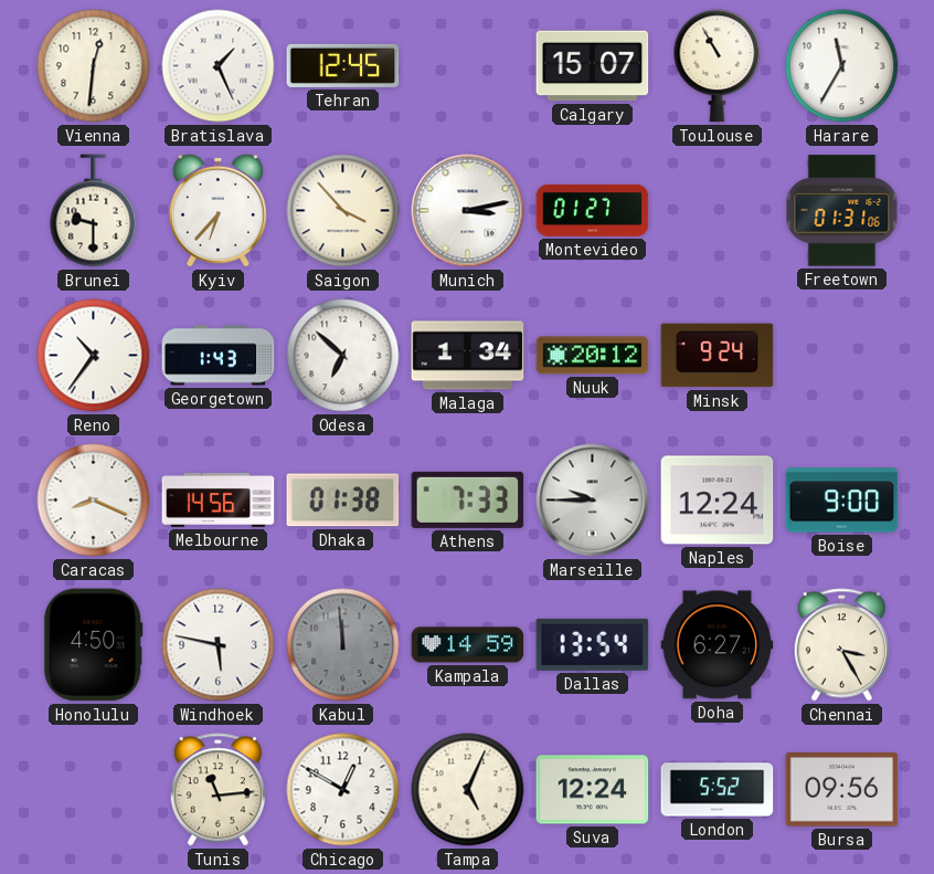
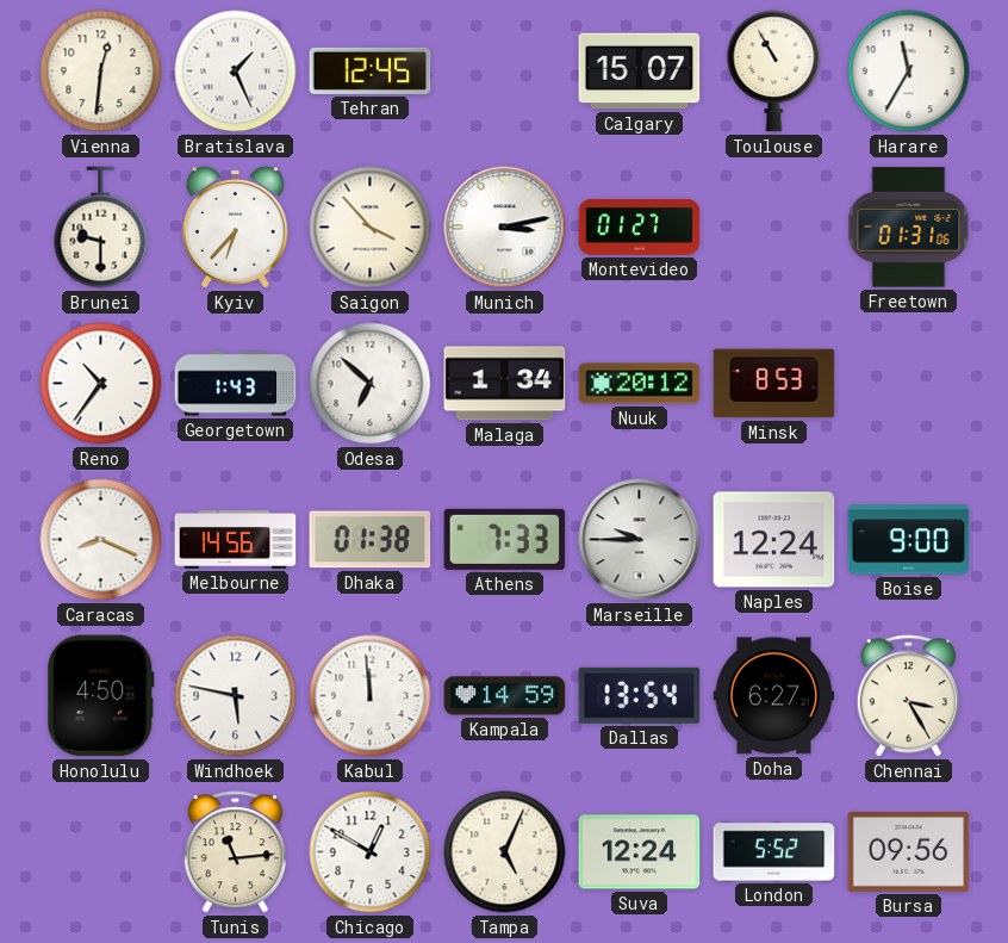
Minsk: 9:24 -> 8:53
Kabul dial: grey -> white
